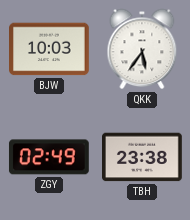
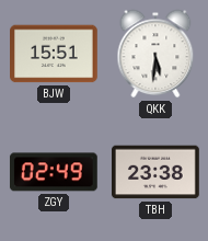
BJW: 10:03 -> 15:51
QKK: 5:36 -> 5:31
